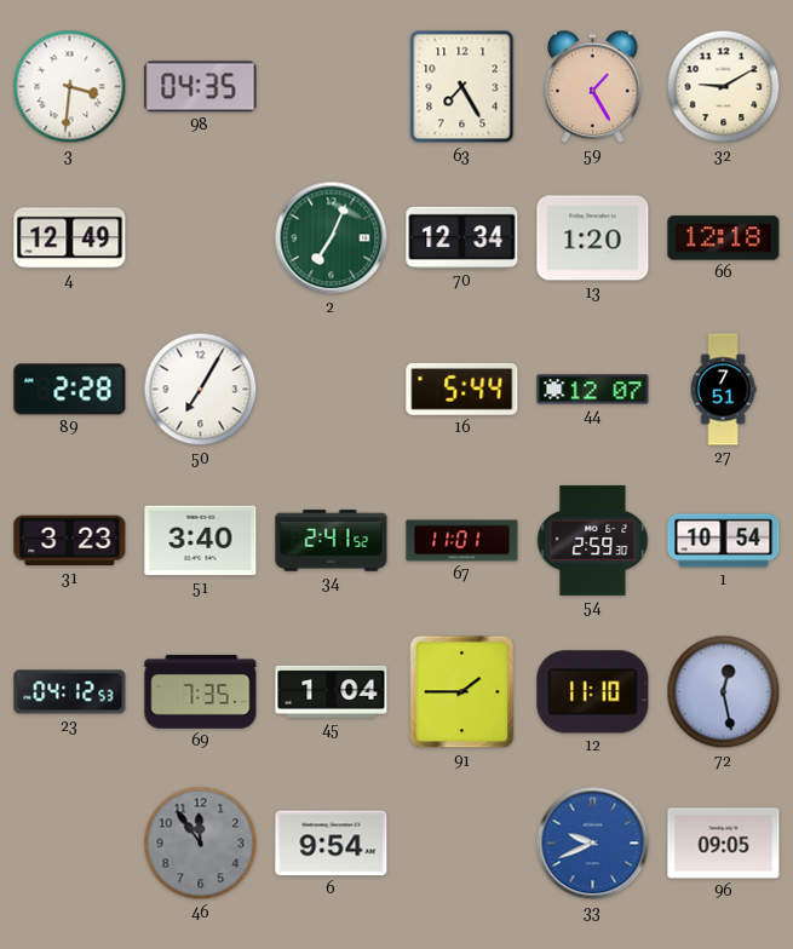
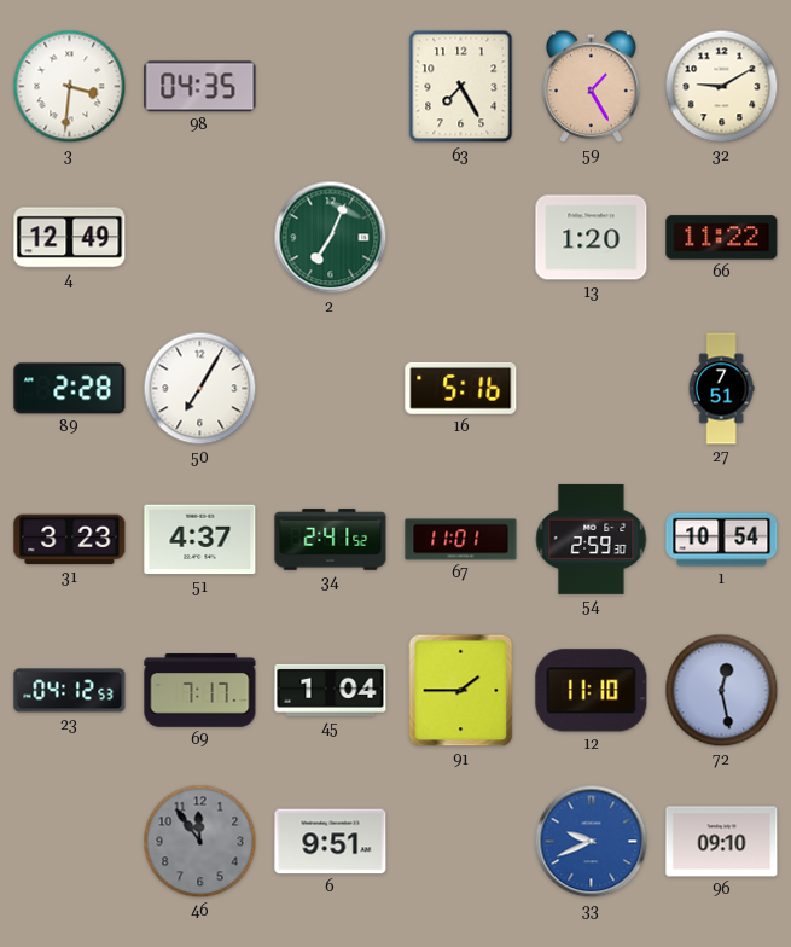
70: 12:34 -> none
66: 12:18 -> 11:22
16: 5:44 -> 5:16
44: 12:07 -> none
51: 3:40 -> 4:37
69: 7:35 -> 7:17
6: 9:54 -> 9:51
96: 09:05 -> 09:10
